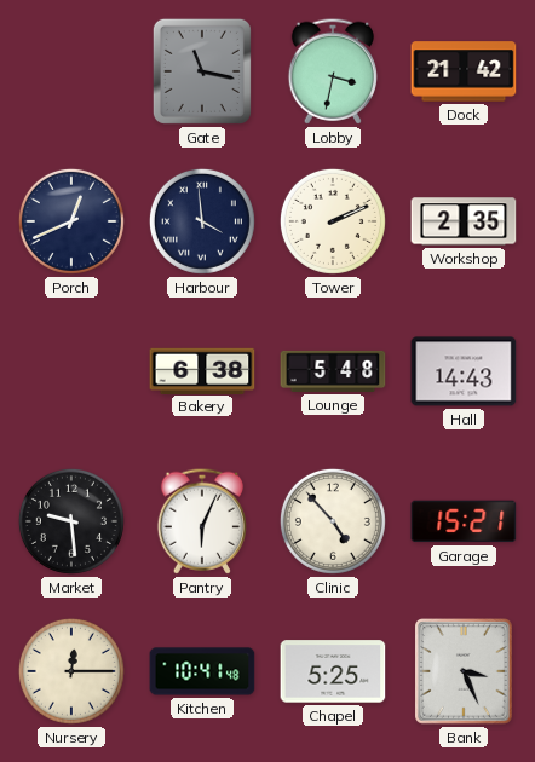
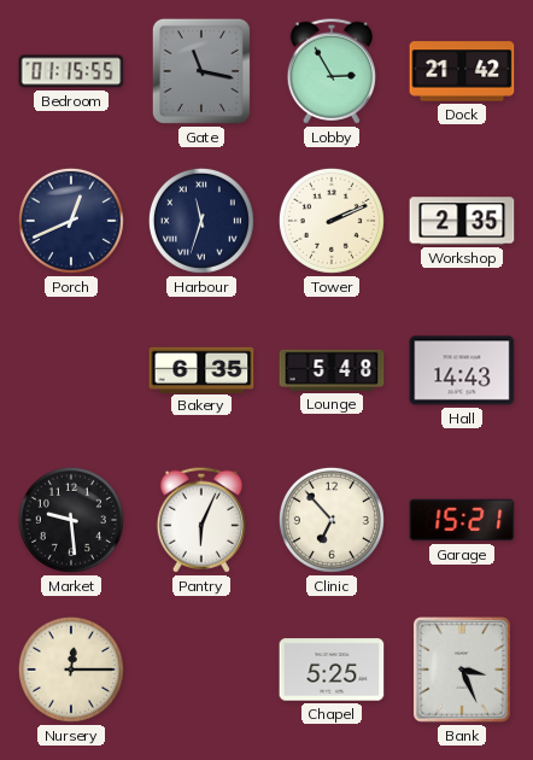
Bedroom: none -> 01:15
Lobby: 3:32 -> 2:55
Harbour: 3:59 -> 11:33
Bakery: 6:38 -> 6:35
Clinic: 4:53 -> 6:53
Kitchen: 10:41 -> none
